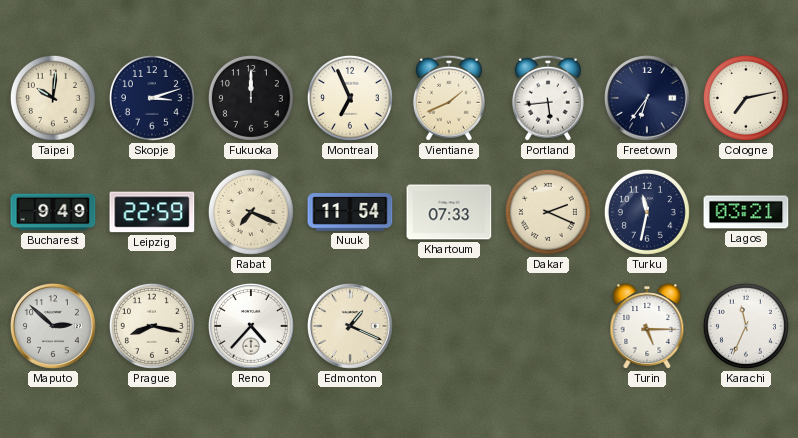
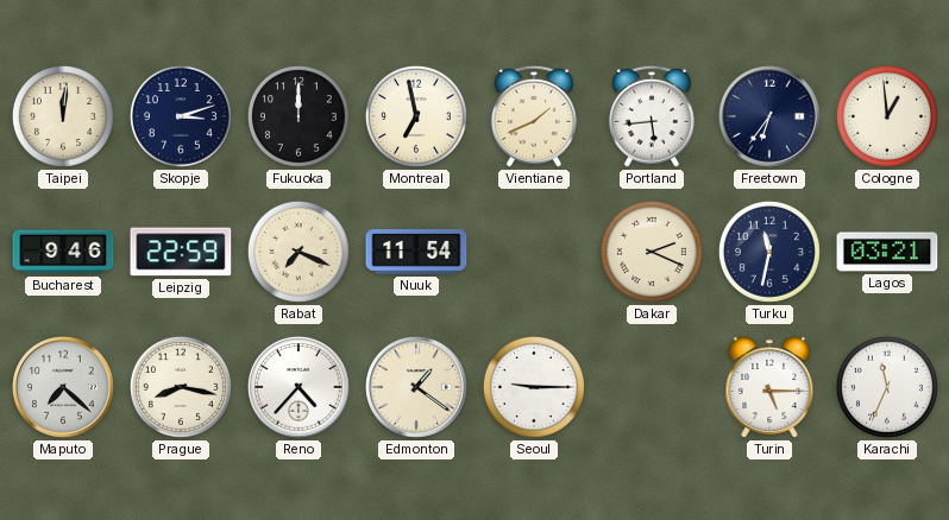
Taipei: 10:01 -> 12:01
Montreal: 6:56 -> 6:58
Cologne: 7:13 -> 12:59
Bucharest: 9:49 -> 9:46
Khartoum: 07:33 -> none
Maputo: 2:52 -> 7:22
Edmonton: 1:19 -> 1:21
Seoul: none -> 9:15
